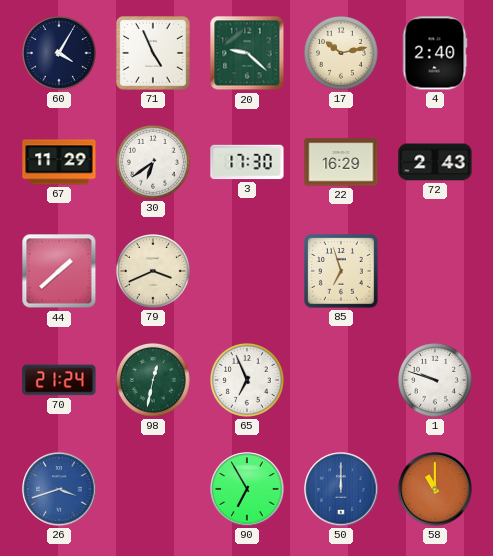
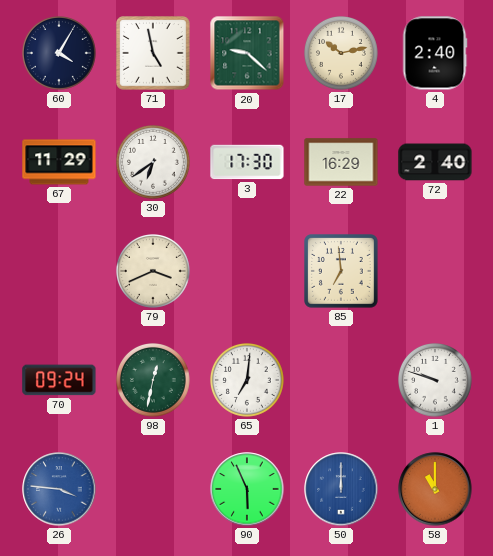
71: 4:56 -> 4:58
72: 2:43 -> 2:40
44: 1:38 -> none
85: 6:57 -> 6:59
70: 21:24 -> 09:24
65: 6:56 -> 7:01
26: 3:42 -> 3:46
90: 6:55 -> 5:56
